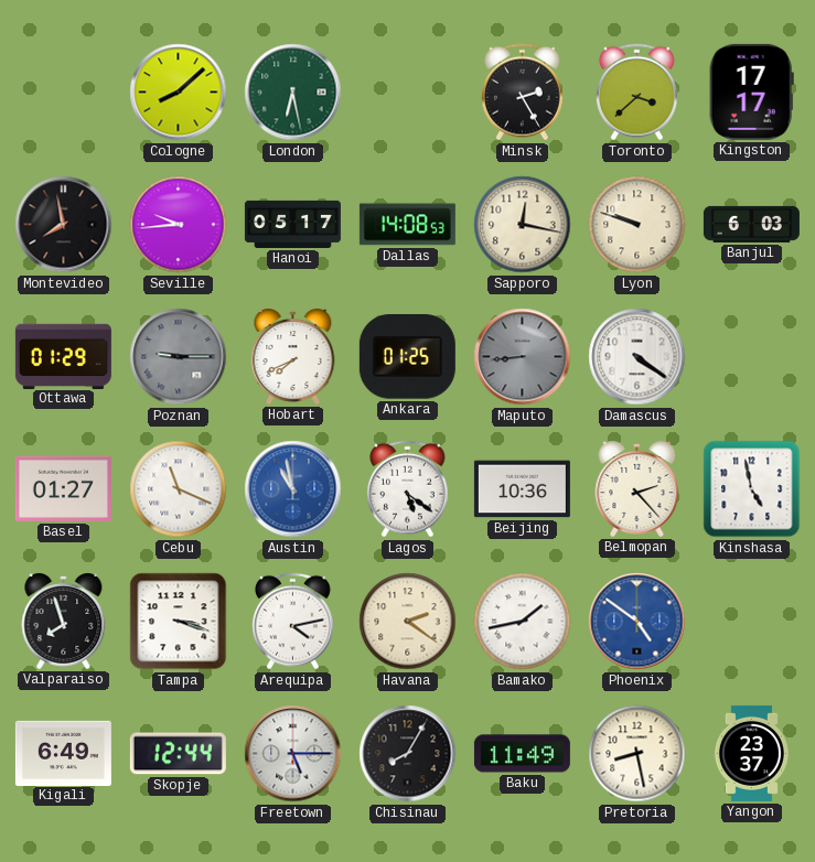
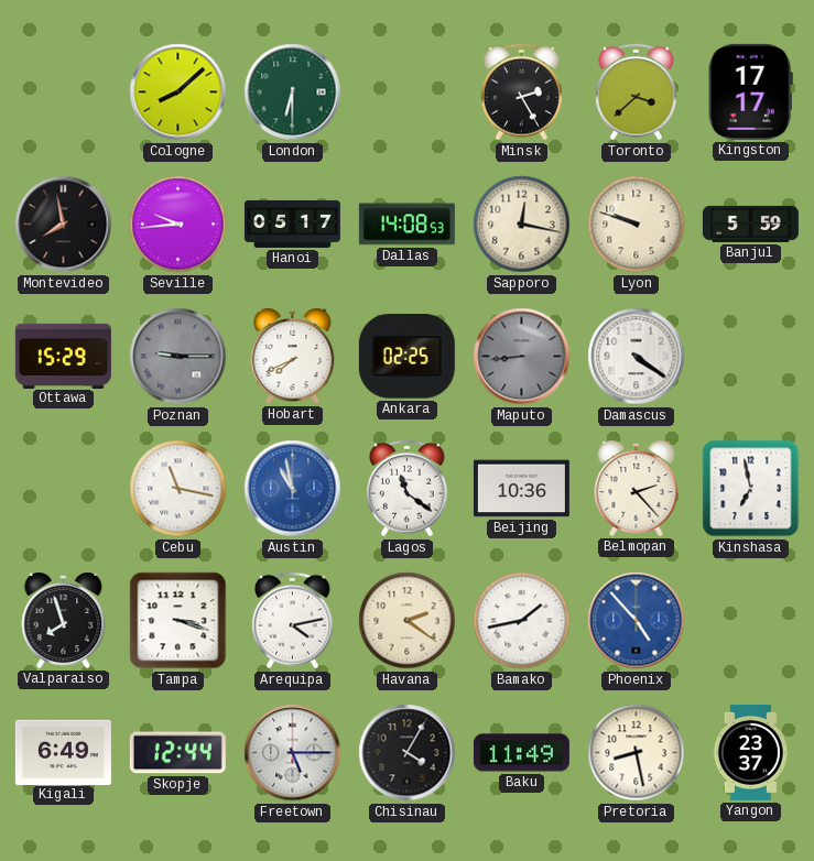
London: 6:28 -> 6:30
Banjul: 6:03 -> 5:59
Ottawa: 01:29 -> 15:29
Ankara: 01:25 -> 02:25
Basel: 01:27 -> none
Cebu: 11:19 -> 11:17
Lagos: 5:21 -> 11:21
Kinshasa: 4:58 -> 6:58
Phoenix: 4:51 -> 4:53
Chisinau: 8:05 -> 4:05
